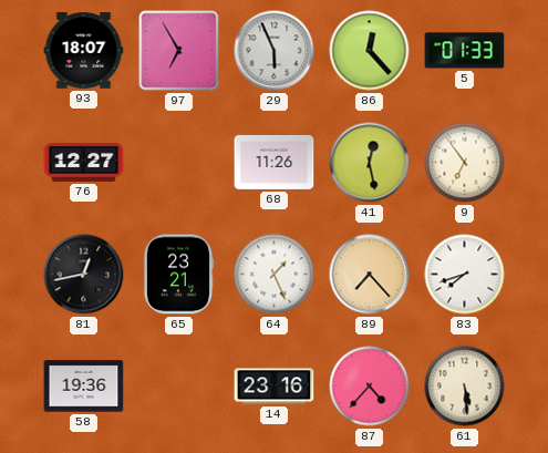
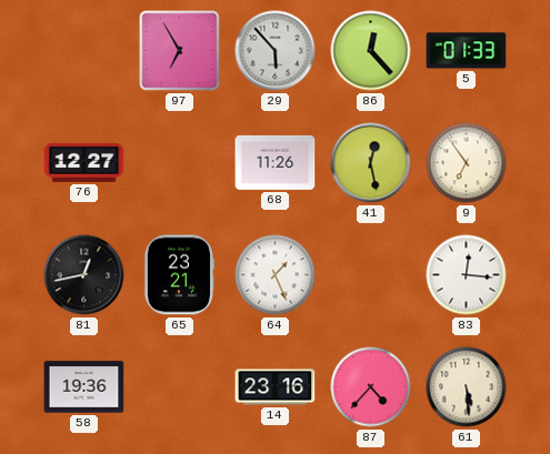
93: 18:07 -> none
29: 5:56 -> 5:53
89: 7:23 -> none
83: 7:42 -> 12:16
